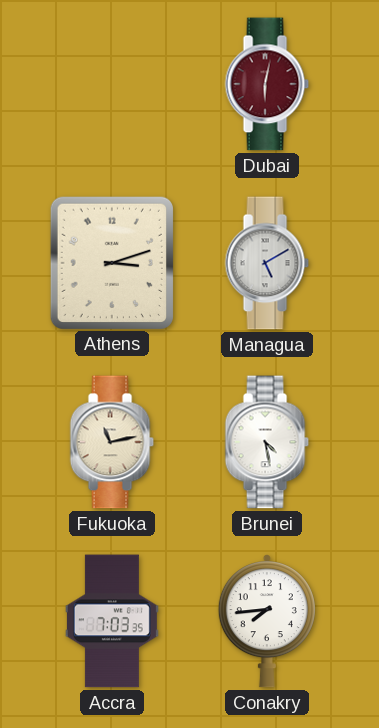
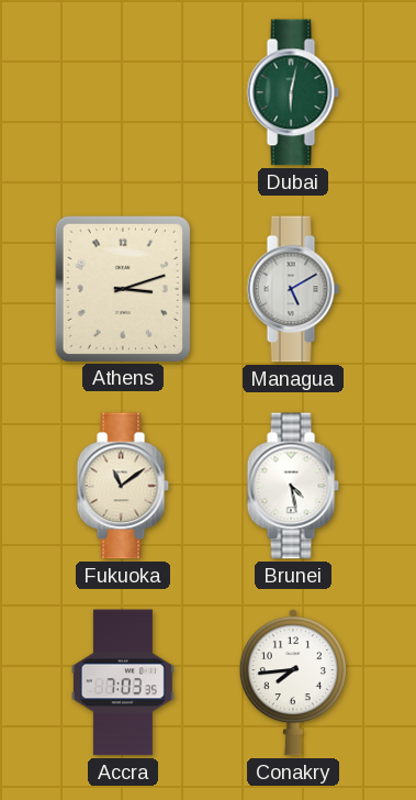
Dubai dial: burgundy -> green
Fukuoka: 11:13 -> 11:09
